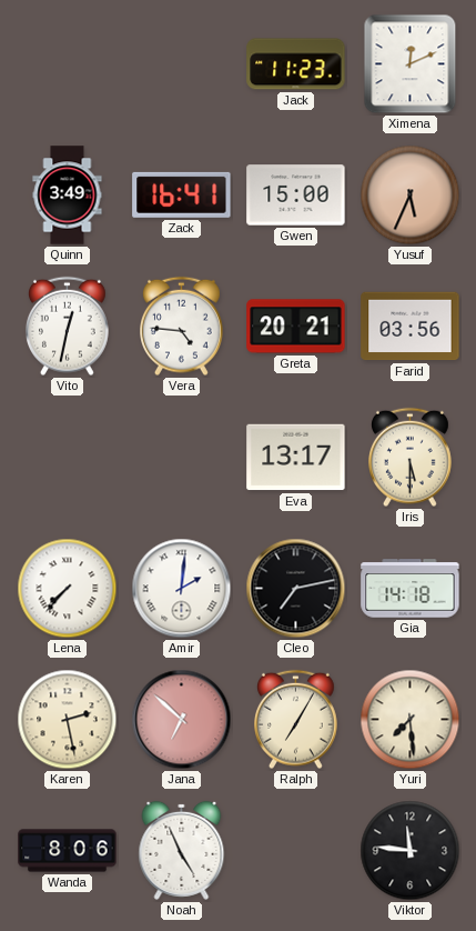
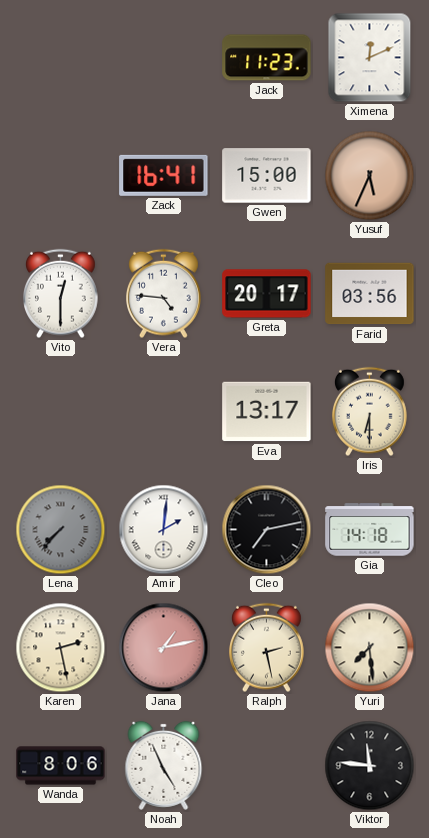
Quinn: 3:49 -> none
Vito: 12:32 -> 12:30
Greta: 20:21 -> 20:17
Iris: 5:30 -> 6:30
Lena dial: white -> grey
Jana: 6:52 -> 1:13
Ralph: 7:05 -> 2:28
